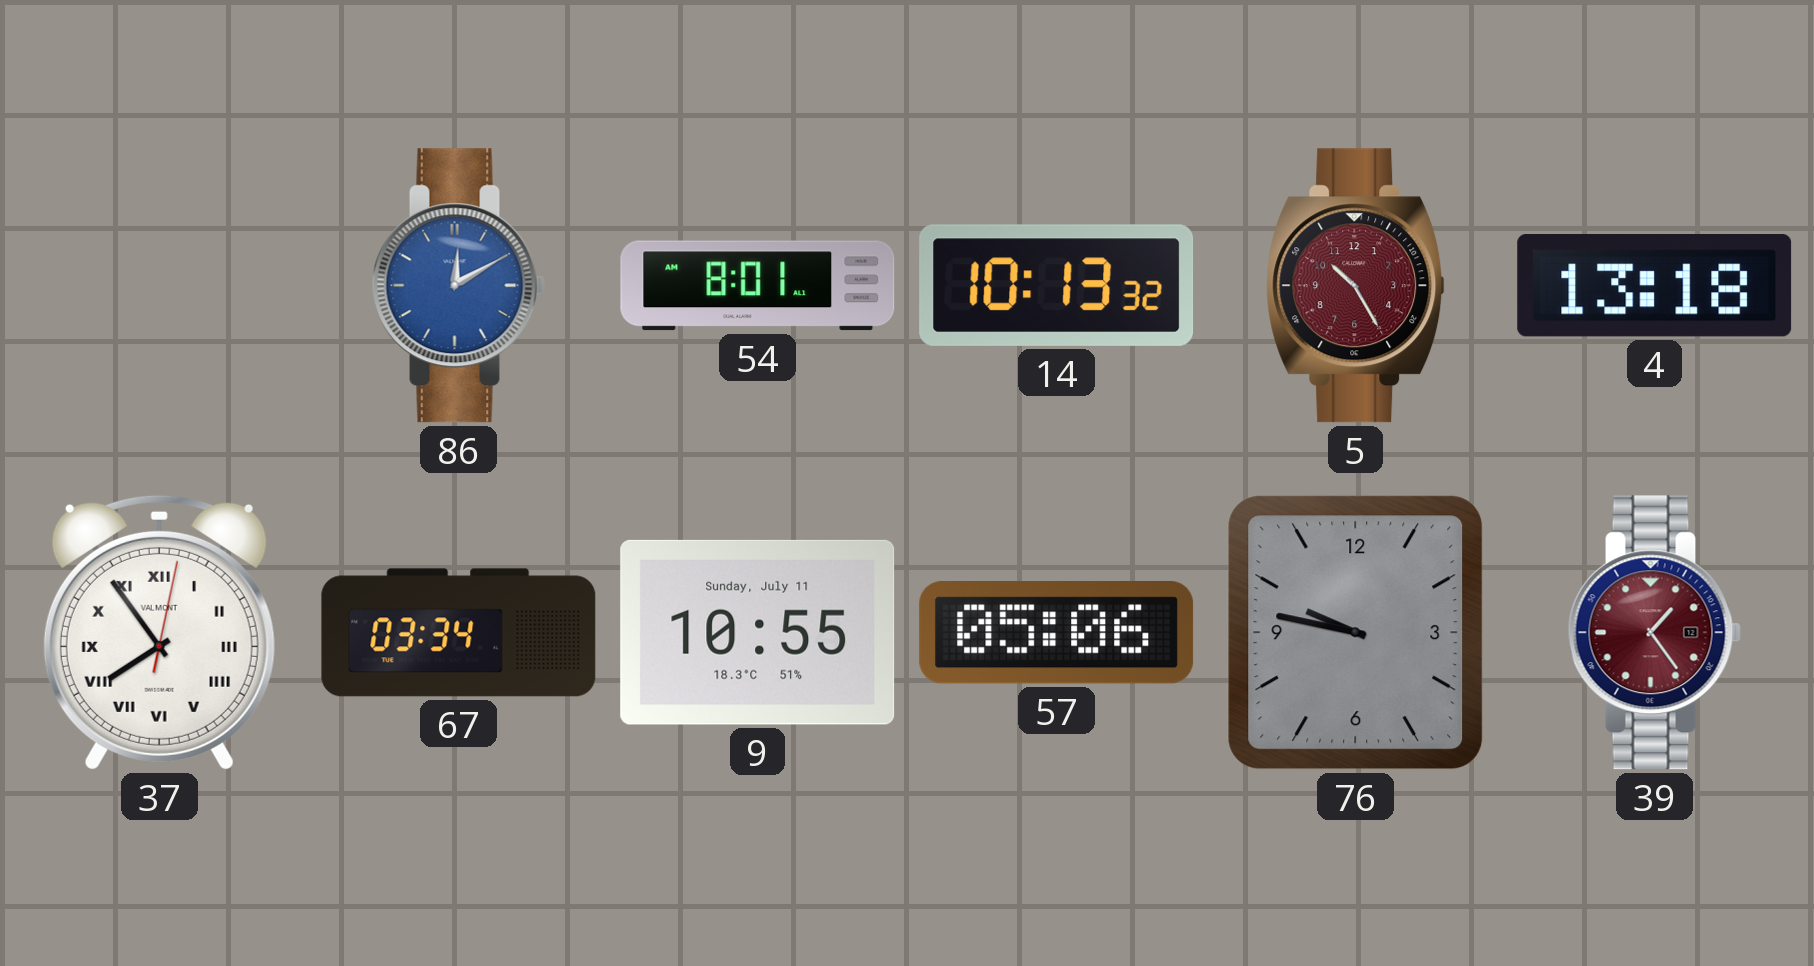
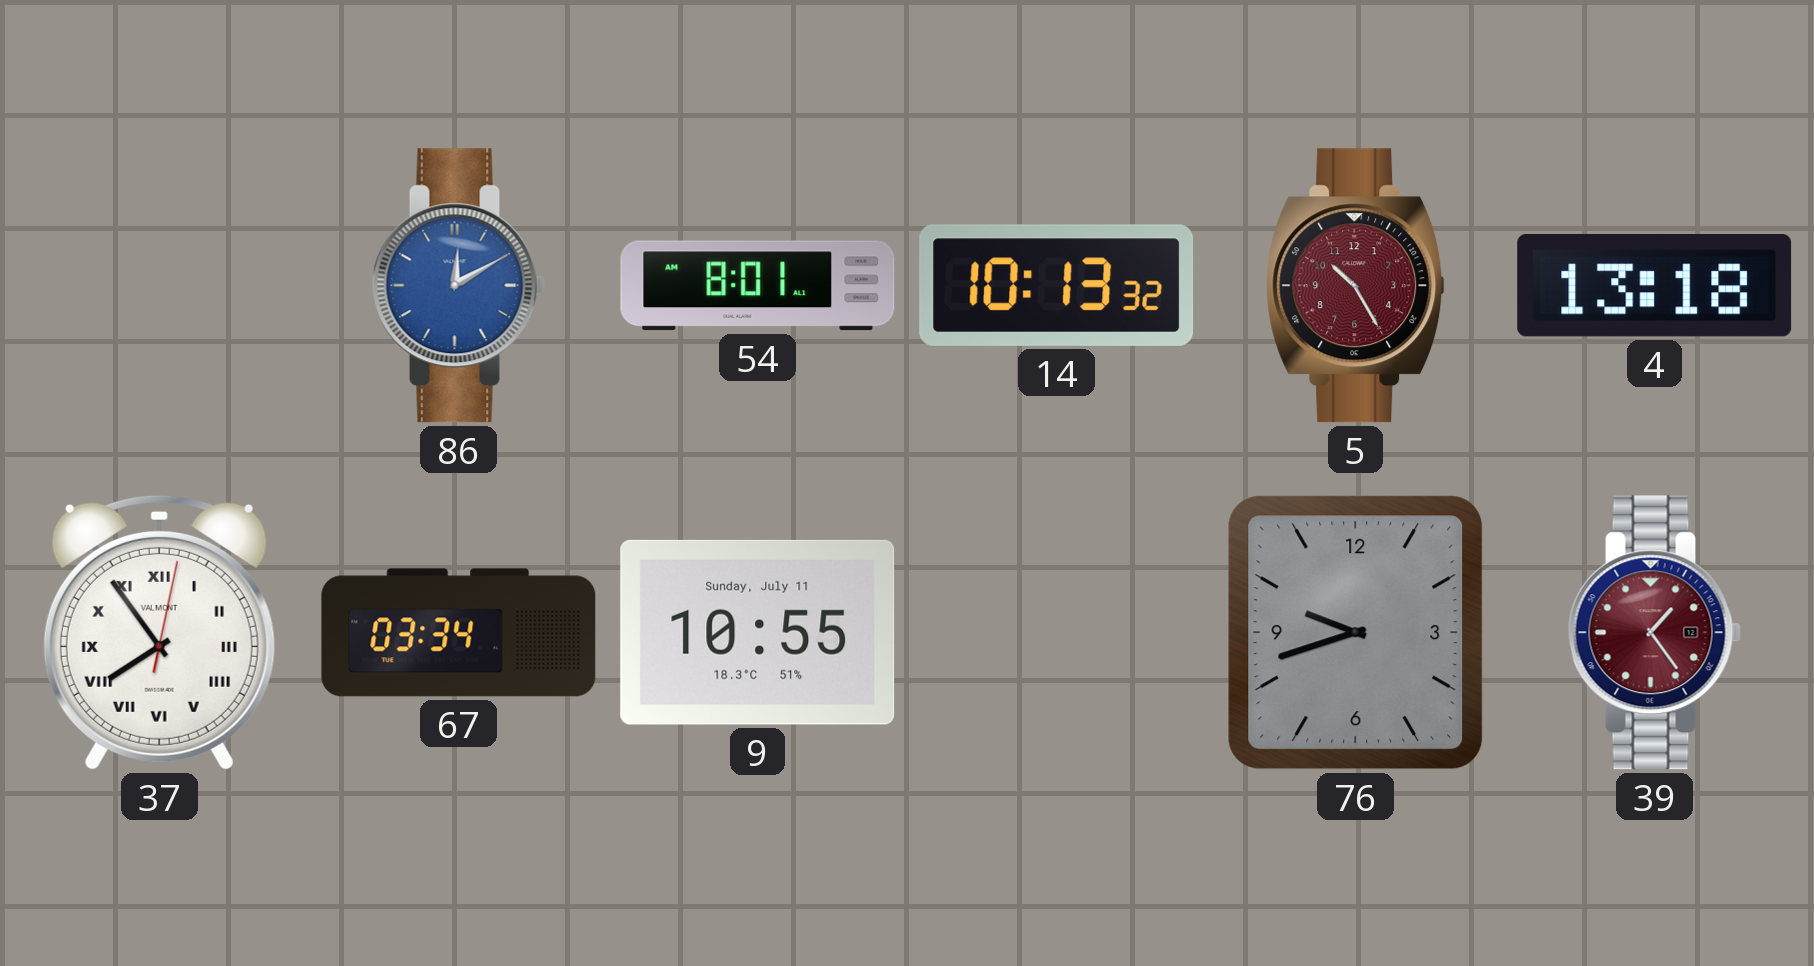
57: 05:06 -> none
76: 9:47 -> 9:42
